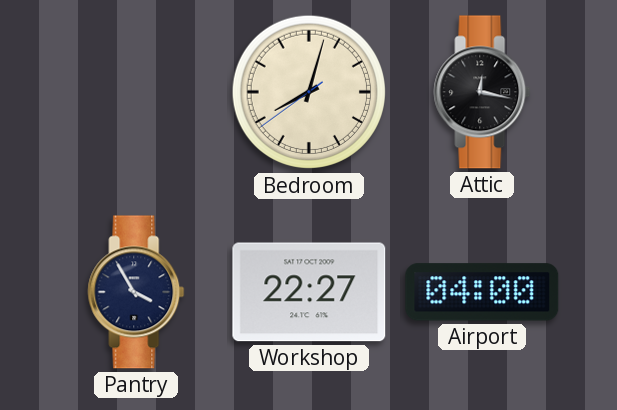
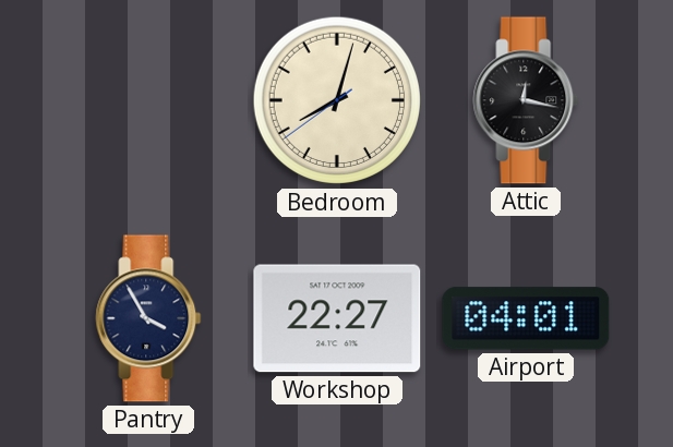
Airport: 04:00 -> 04:01
